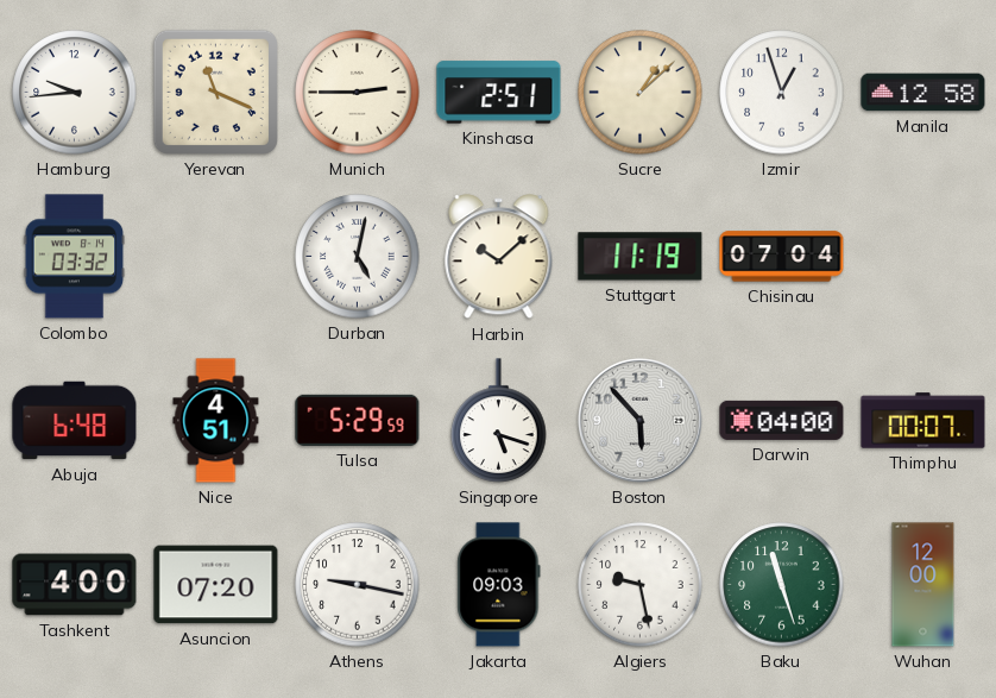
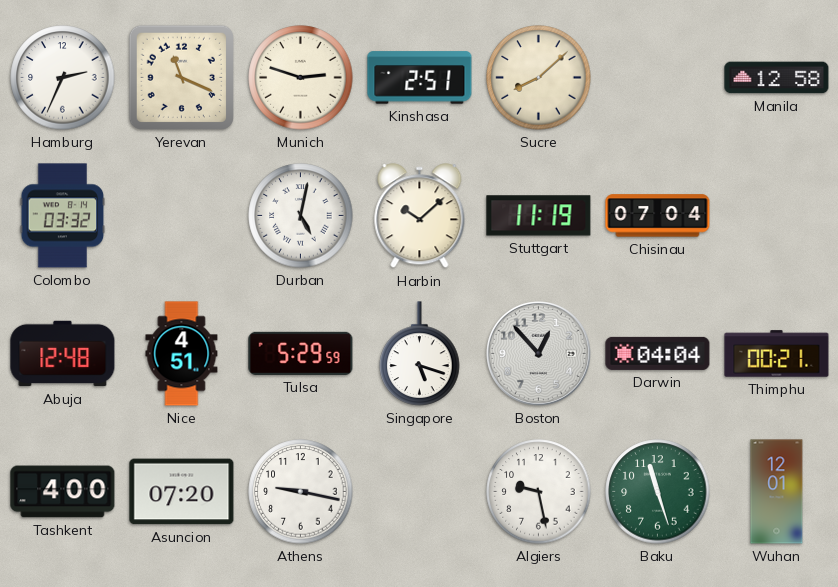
Hamburg: 9:44 -> 2:34
Munich: 2:45 -> 2:48
Sucre: 1:08 -> 8:08
Izmir: 12:57 -> none
Abuja: 6:48 -> 12:48
Boston: 5:53 -> 12:53
Darwin: 04:00 -> 04:04
Thimphu: 00:07 -> 00:21
Jakarta: 09:03 -> none
Wuhan: 12:00 -> 12:01
